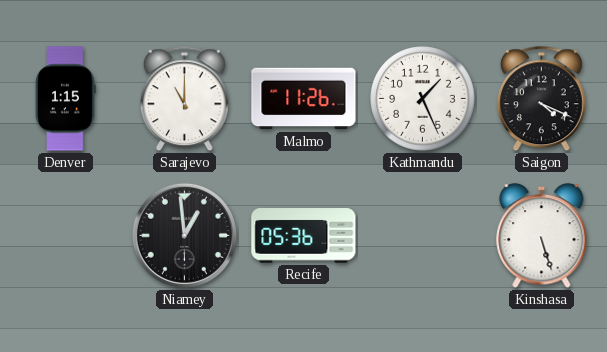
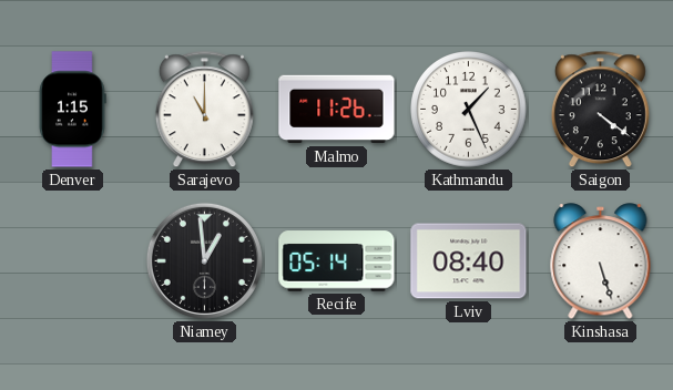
Saigon: 4:19 -> 4:21
Recife: 05:36 -> 05:14
Lviv: none -> 08:40
